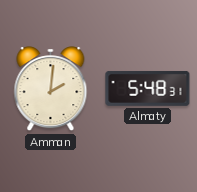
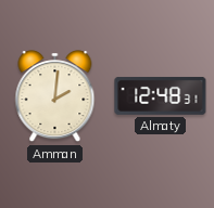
Almaty: 5:48 -> 12:48
